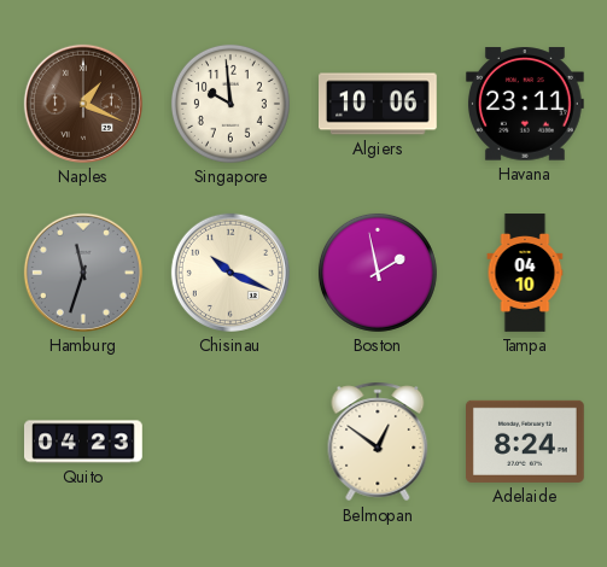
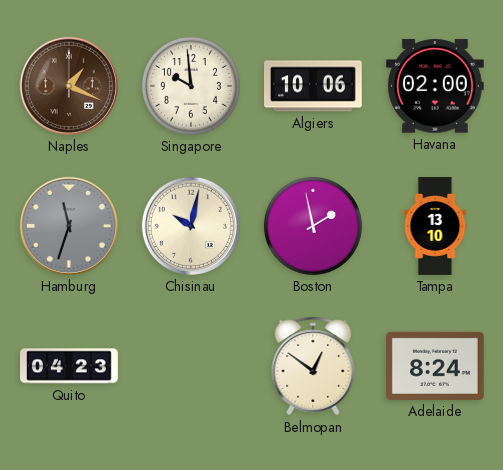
Havana: 23:11 -> 02:00
Chisinau: 10:19 -> 10:02
Tampa: 04:10 -> 13:10
